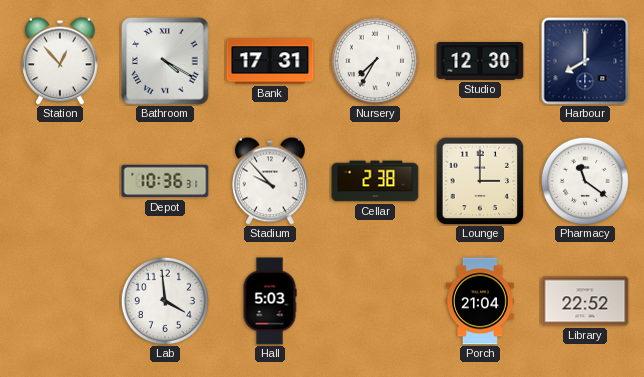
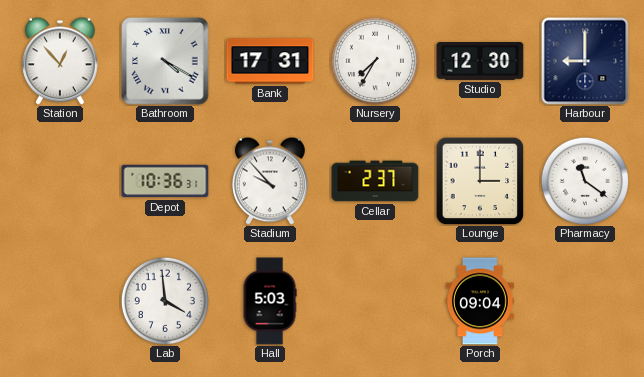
Harbour: 8:00 -> 9:00
Cellar: 2:38 -> 2:37
Porch: 21:04 -> 09:04
Library: 22:52 -> none
